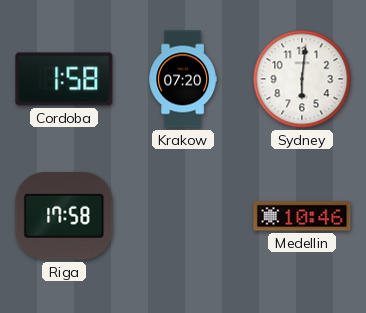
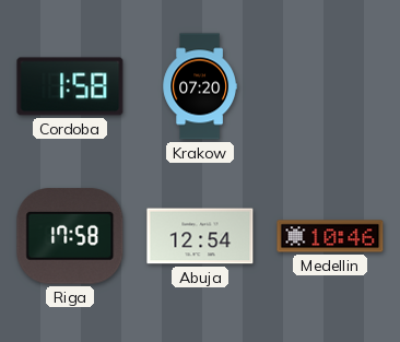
Sydney: 6:01 -> none
Abuja: none -> 12:54
